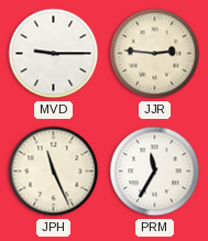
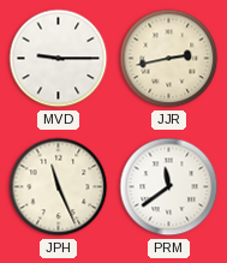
JJR: 2:46 -> 2:43
PRM: 11:35 -> 11:39
